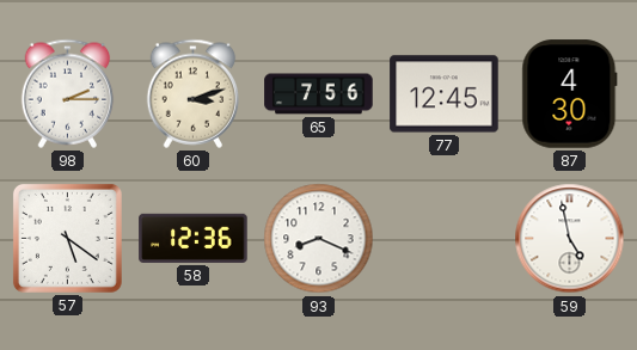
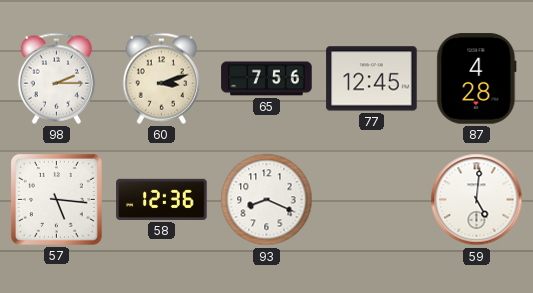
87: 4:30 -> 4:28
57: 5:21 -> 5:16
59: 4:58 -> 5:01
